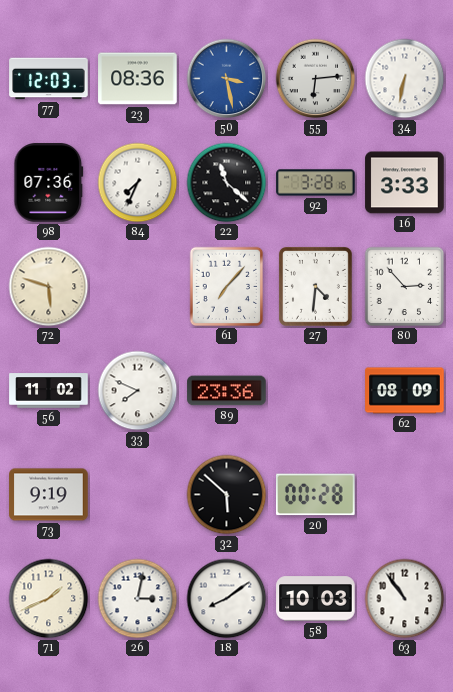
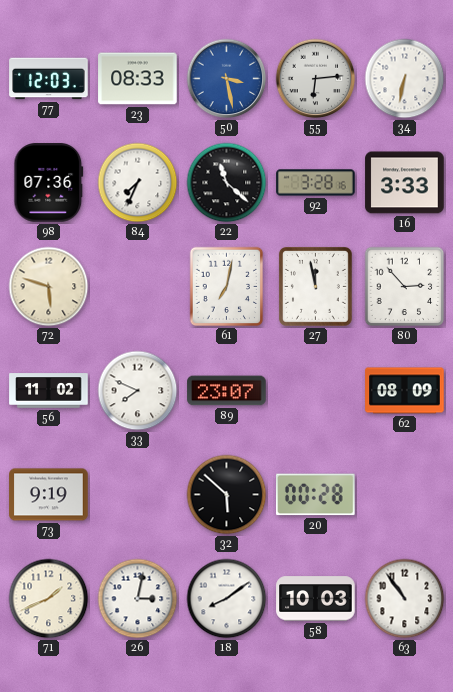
23: 08:36 -> 08:33
61: 7:07 -> 7:02
27: 4:31 -> 11:58
89: 23:36 -> 23:07
